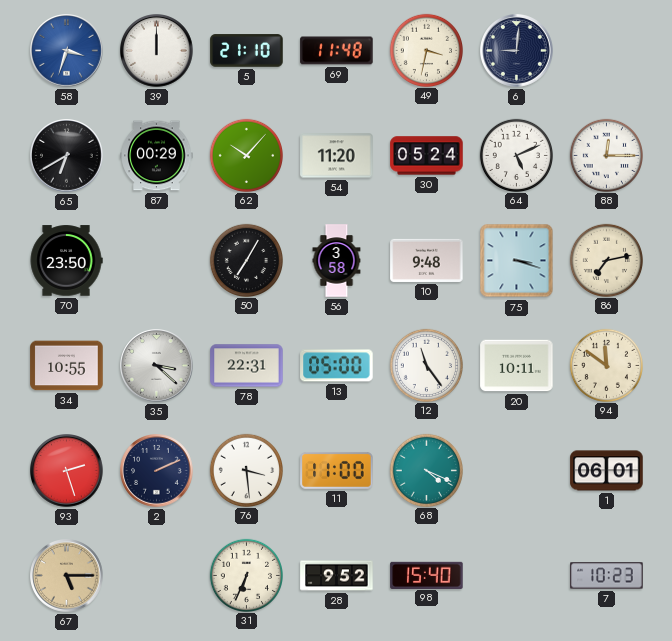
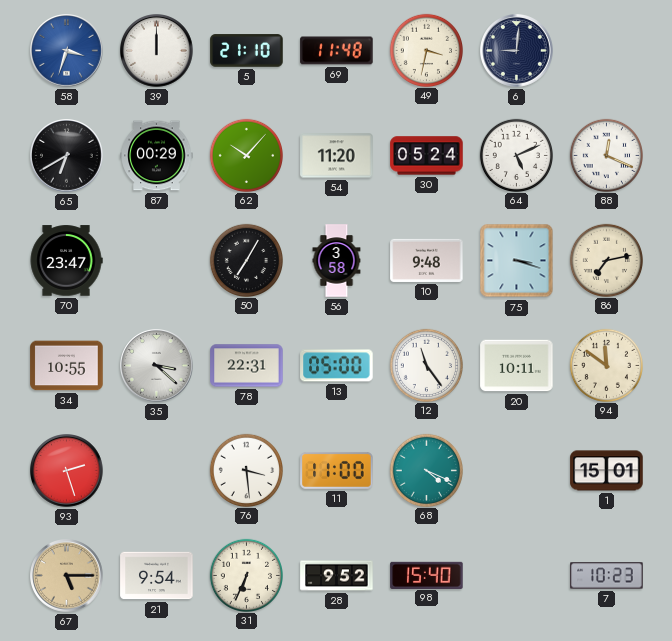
88: 12:15 -> 12:19
70: 23:50 -> 23:47
2: 2:11 -> none
1: 06:01 -> 15:01
21: none -> 9:54
